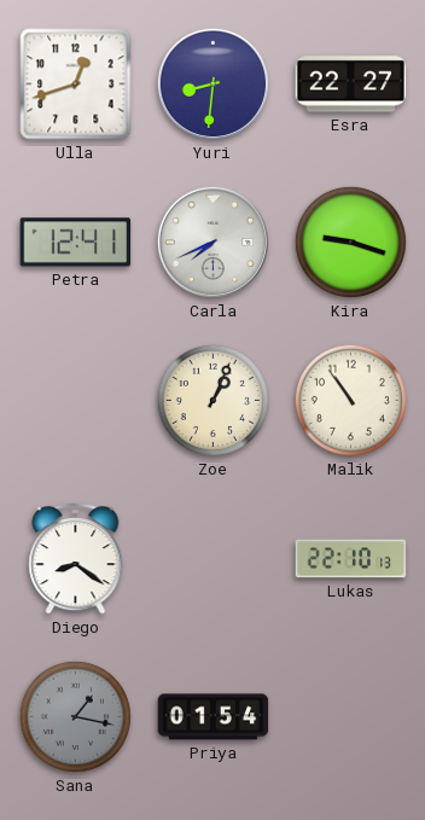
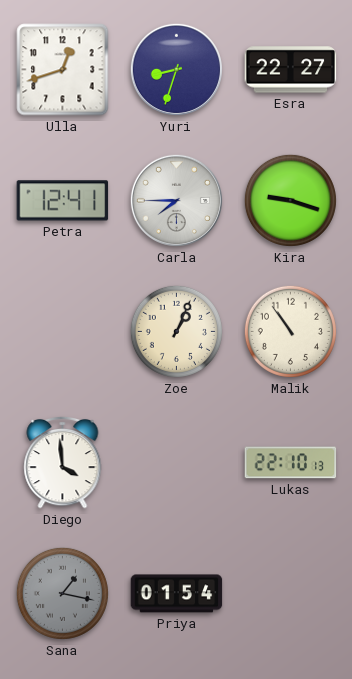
Yuri: 8:31 -> 8:33
Carla: 7:41 -> 7:45
Diego: 8:21 -> 3:59
